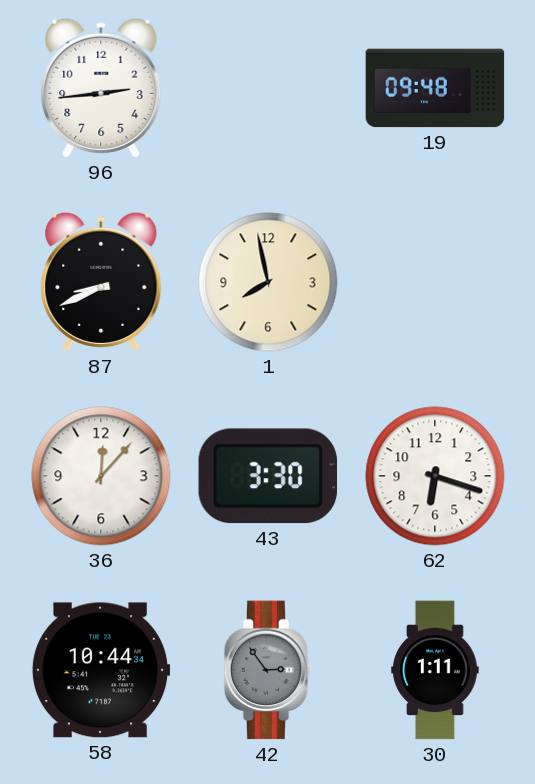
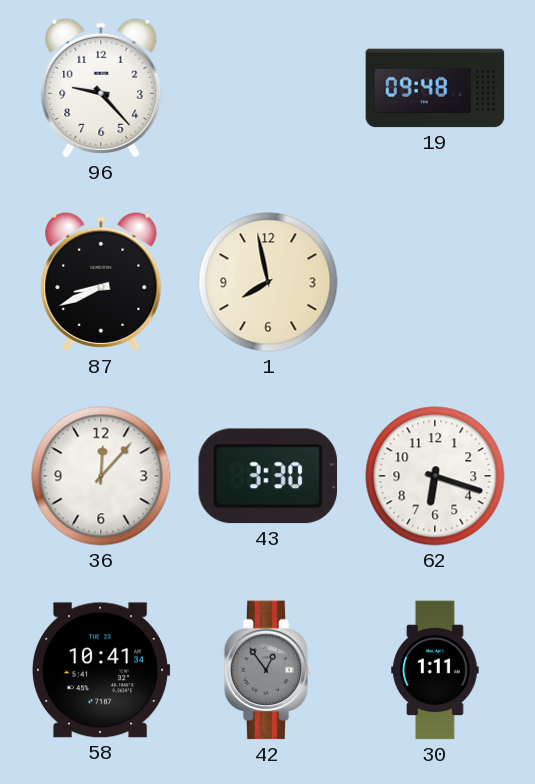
96: 2:44 -> 9:23
58: 10:44 -> 10:41
42: 2:54 -> 12:54
